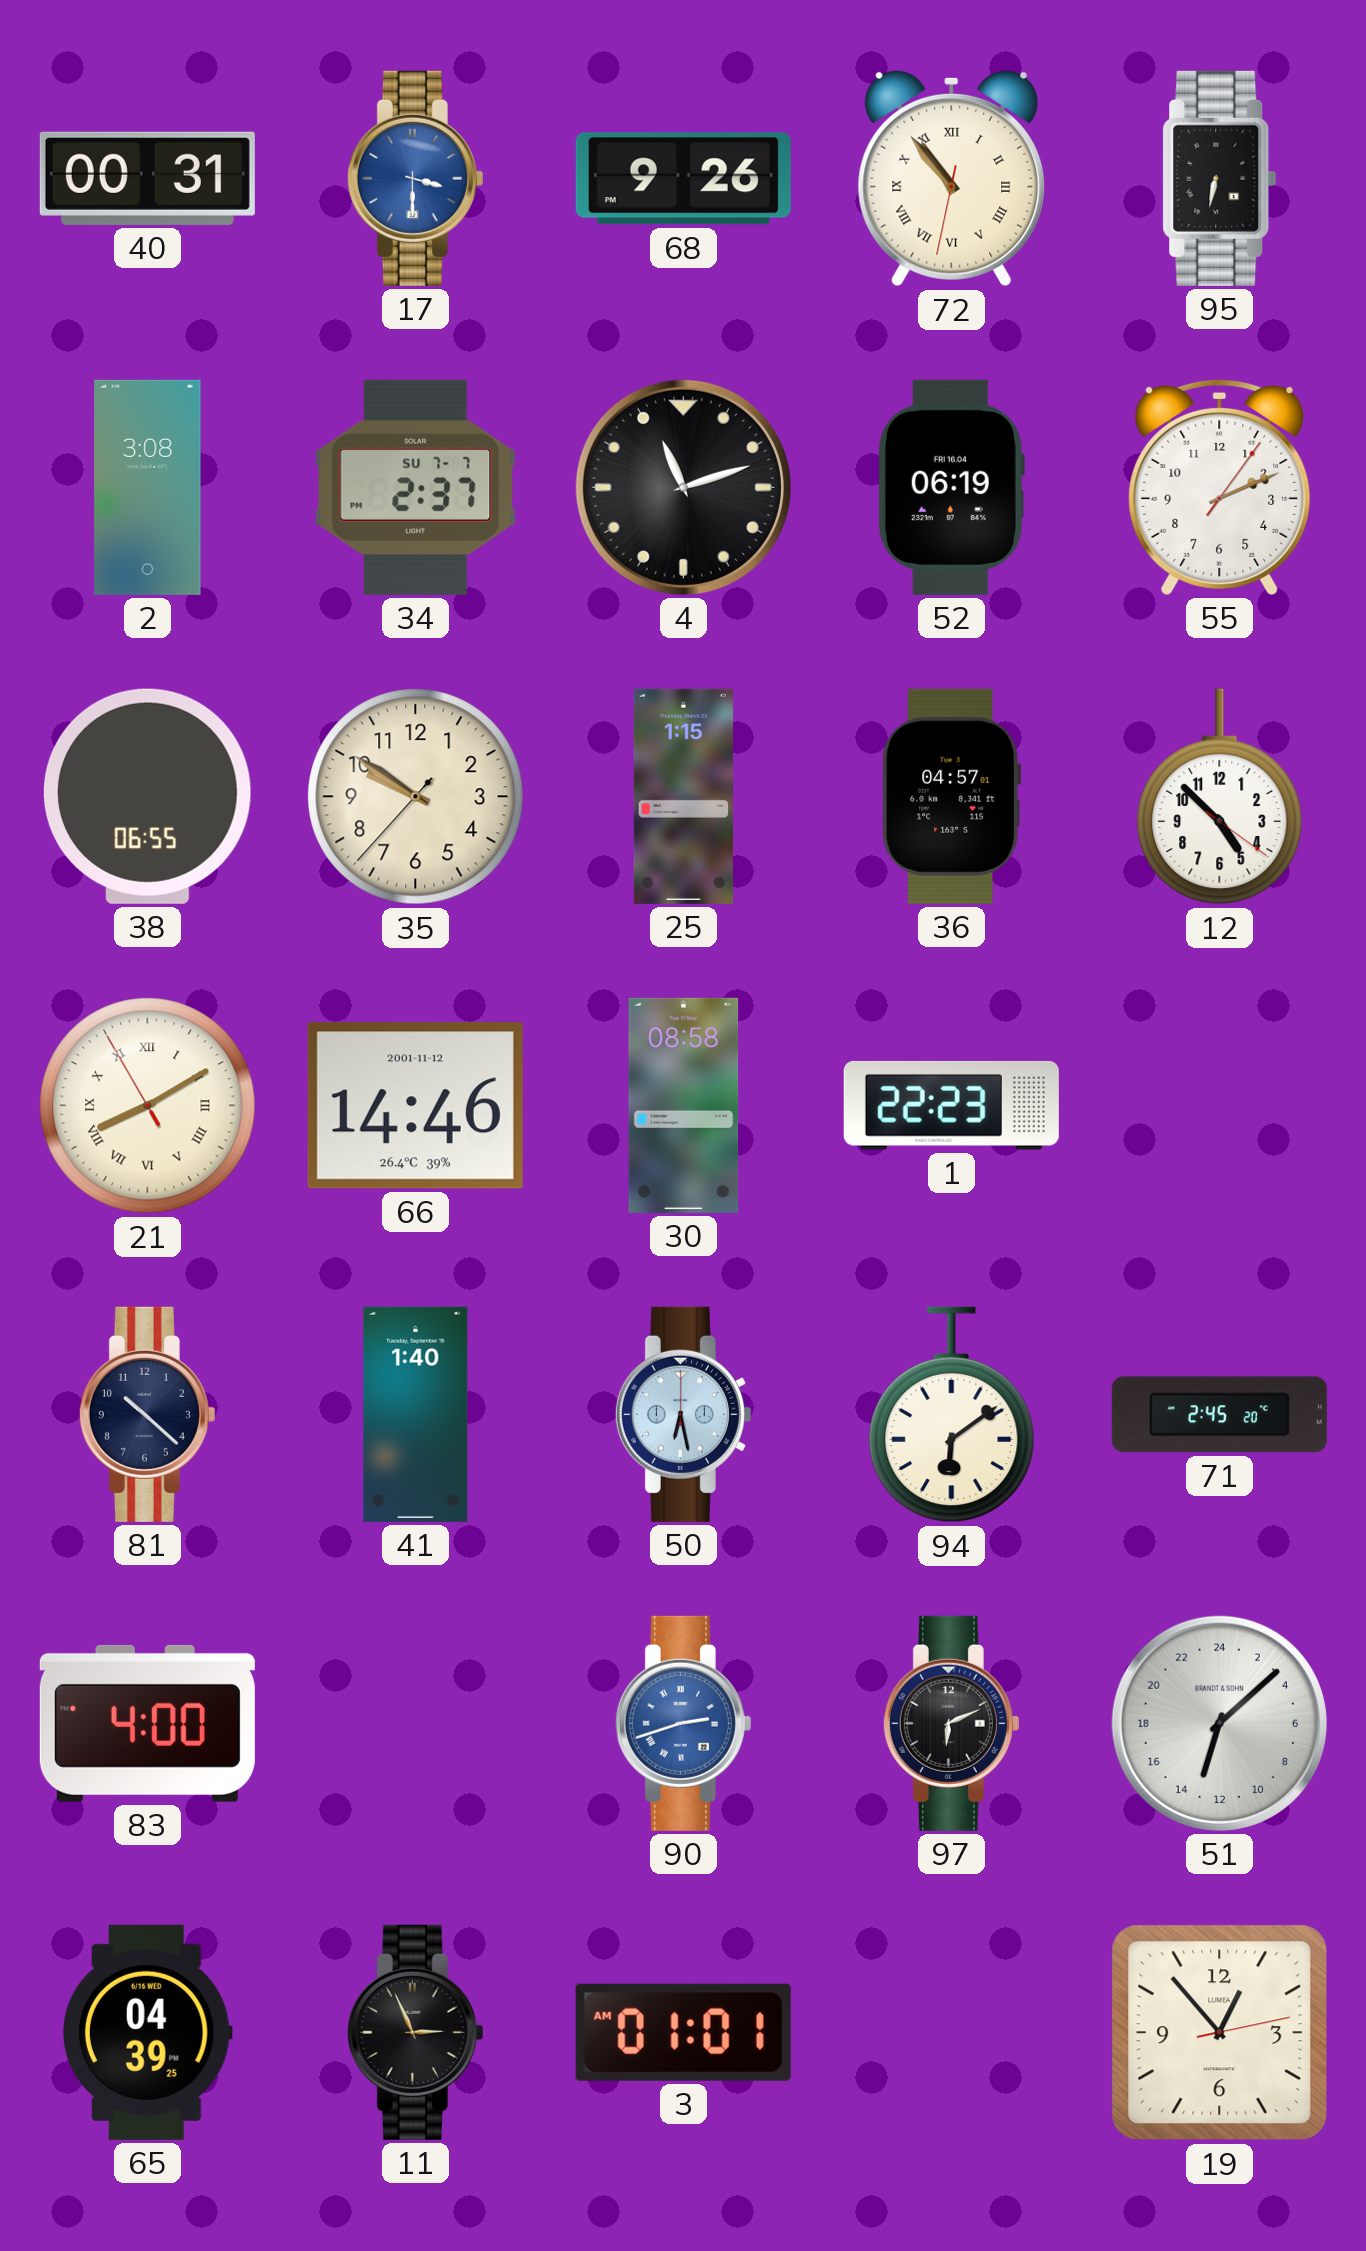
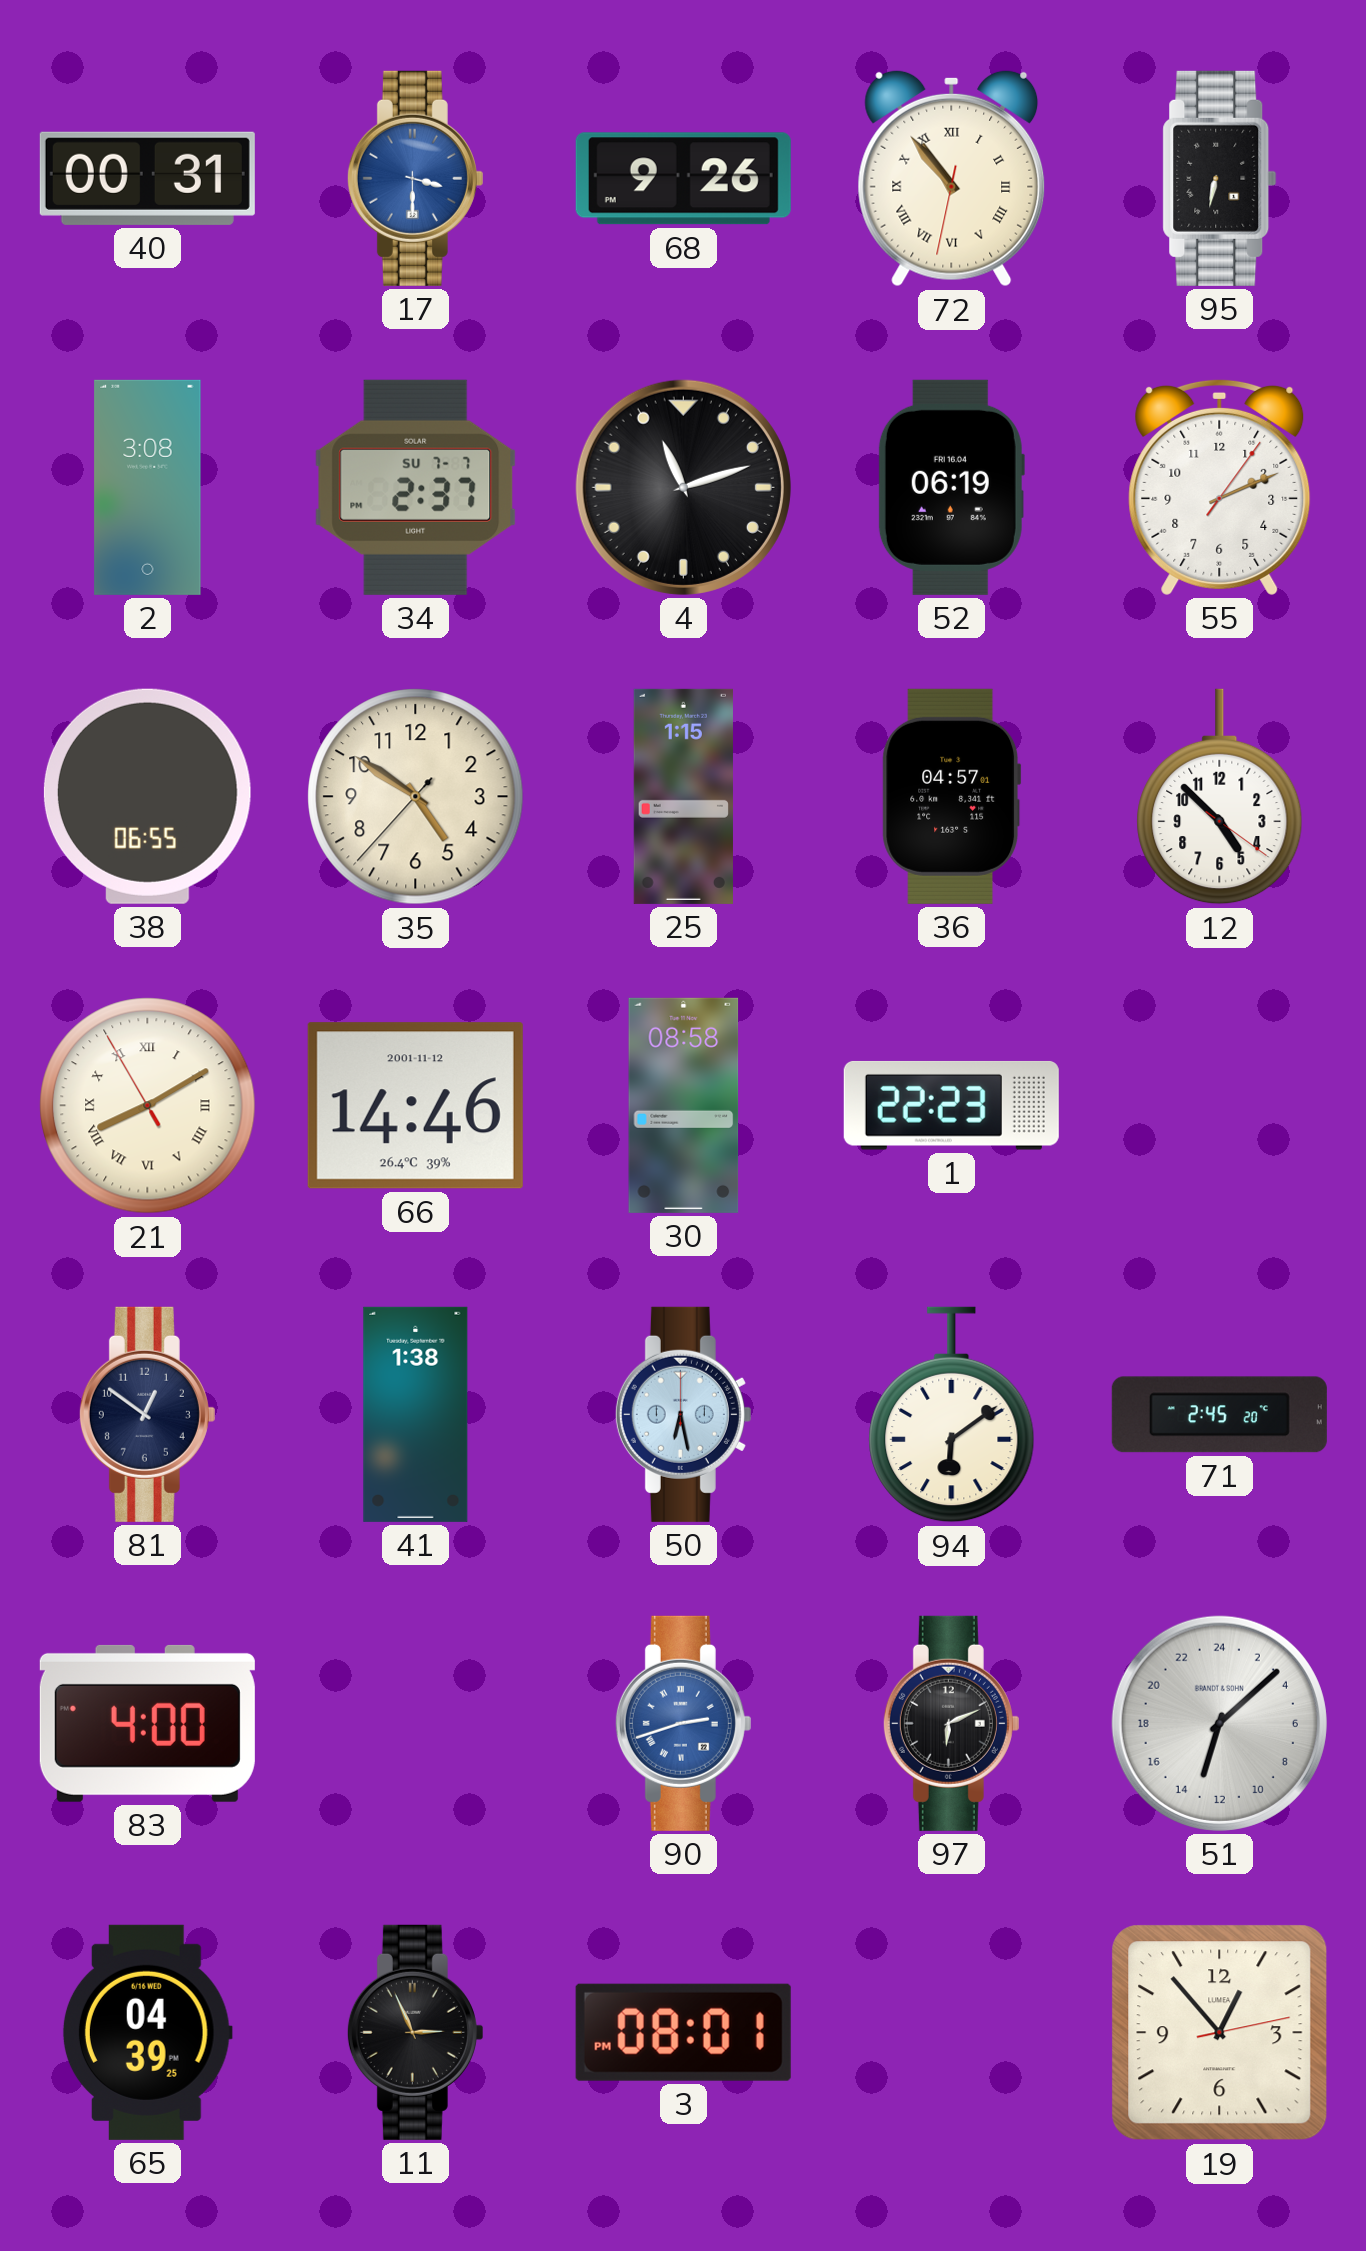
35: 9:50 -> 4:50
81: 10:22 -> 12:51
41: 1:40 -> 1:38
3: 01:01 -> 08:01
